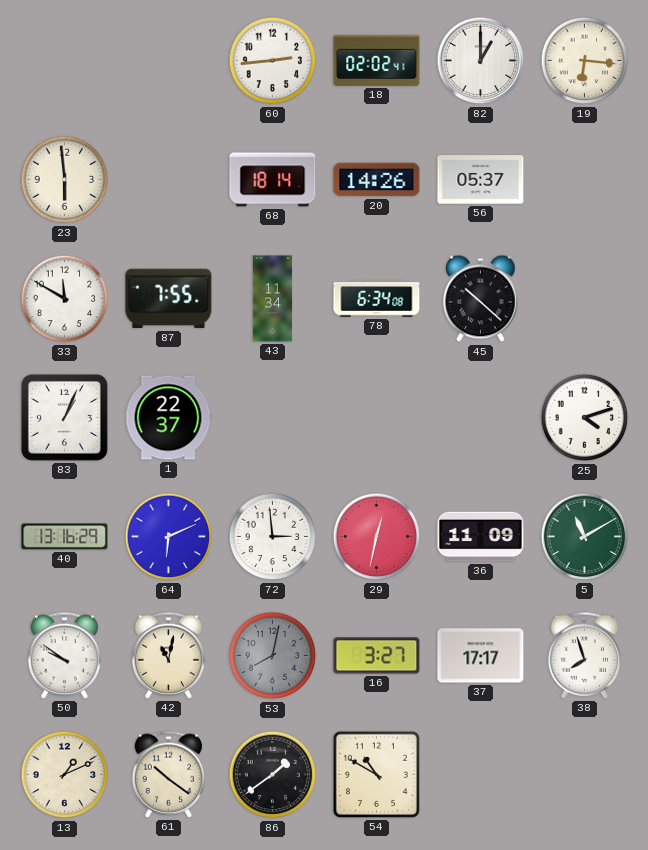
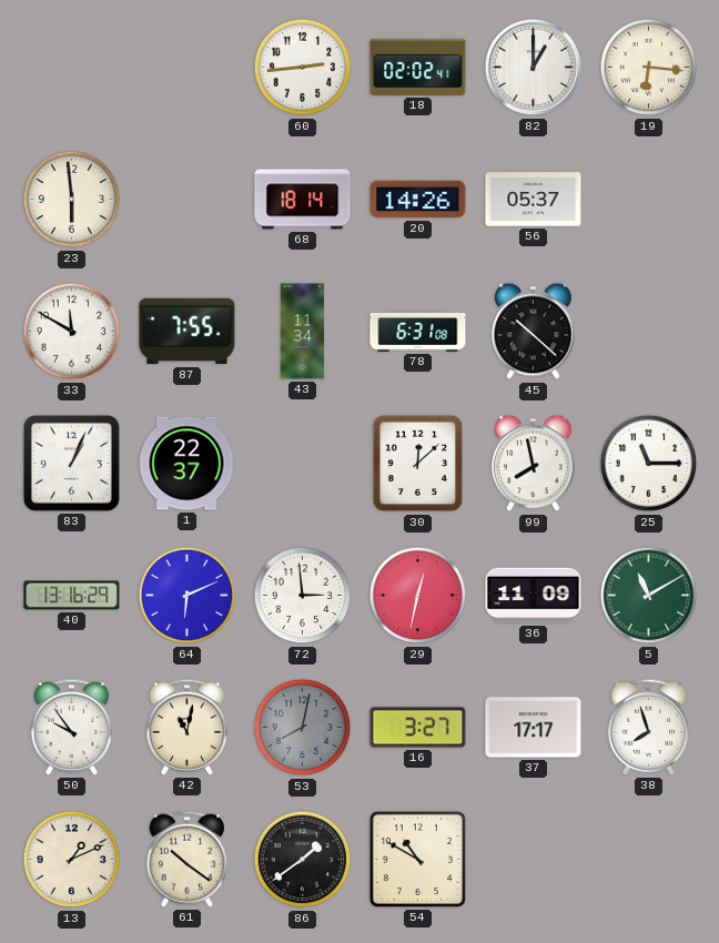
78: 6:34 -> 6:31
30: none -> 12:08
99: none -> 7:58
25: 4:12 -> 11:15
50: 9:51 -> 9:54
